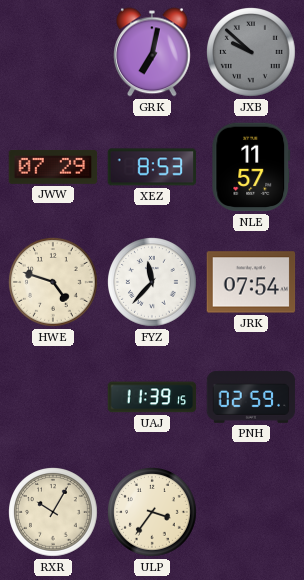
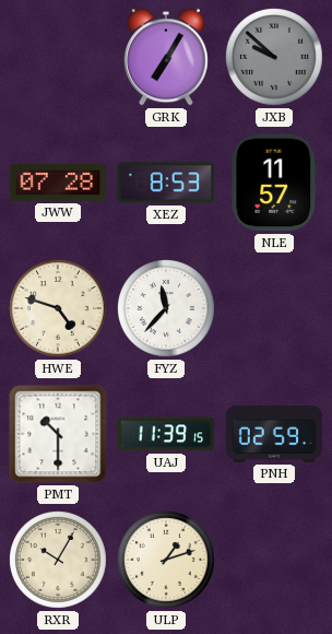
GRK: 7:02 -> 7:05
JWW: 07:29 -> 07:28
JRK: 07:54 -> none
PMT: none -> 10:30
ULP: 3:36 -> 1:12
